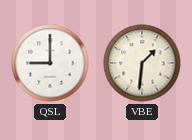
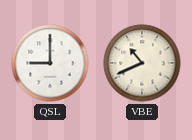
VBE: 1:31 -> 10:41
